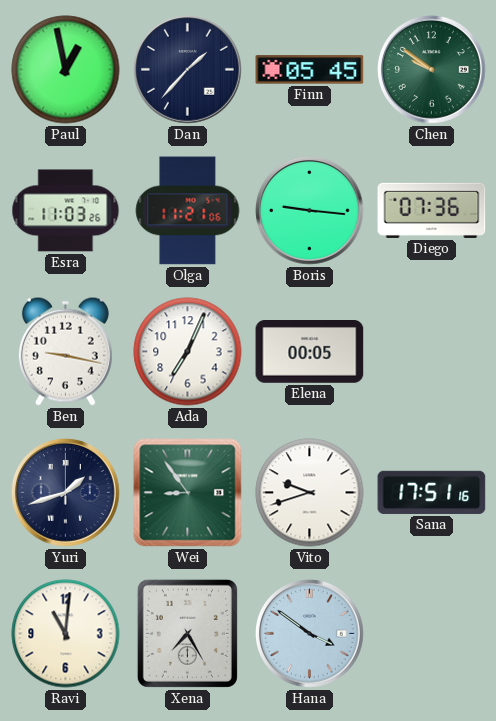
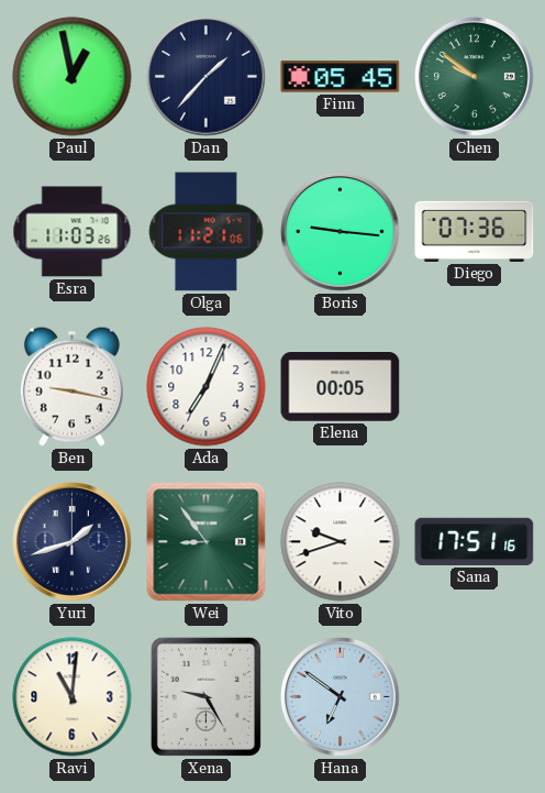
Xena: 7:25 -> 9:25
Hana: 3:51 -> 6:51
